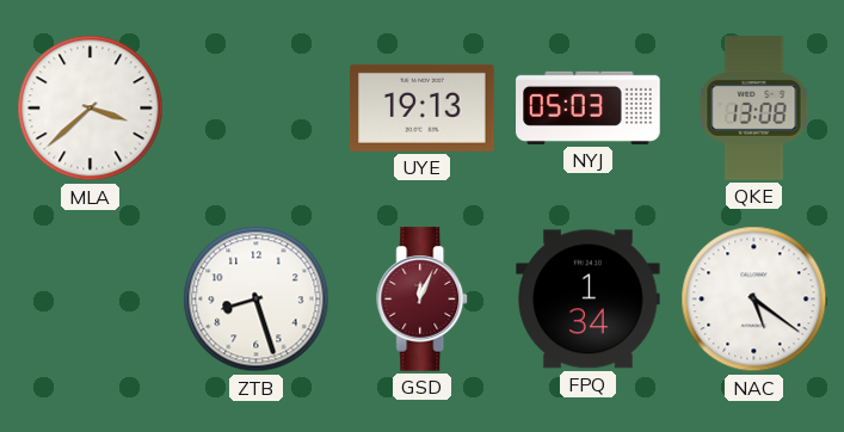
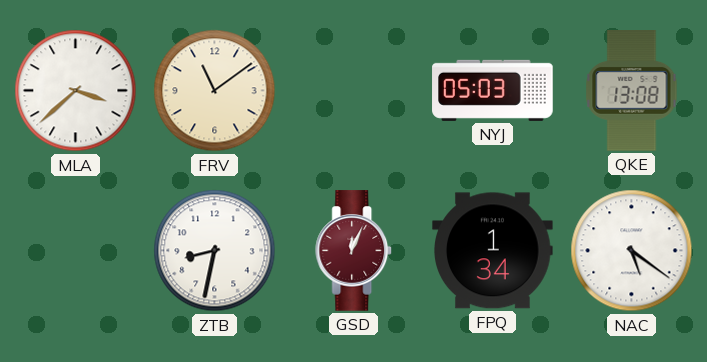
FRV: none -> 11:09
UYE: 19:13 -> none
ZTB: 8:27 -> 8:32
